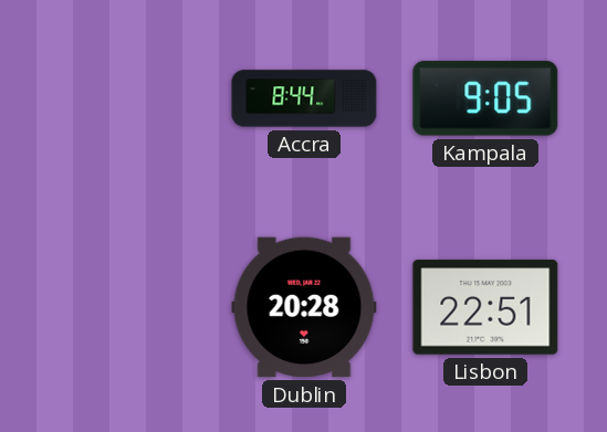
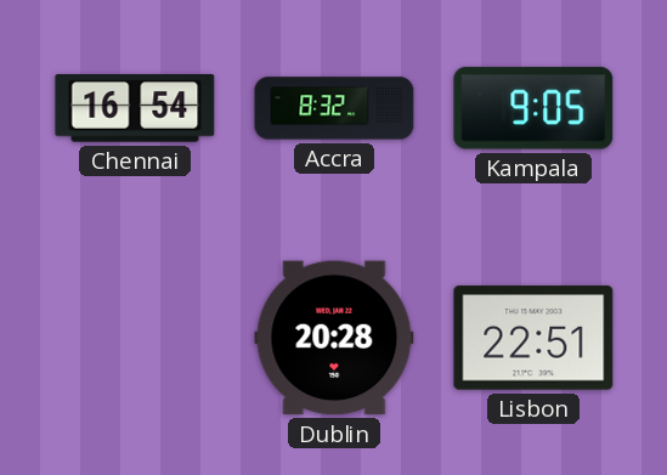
Chennai: none -> 16:54
Accra: 8:44 -> 8:32
